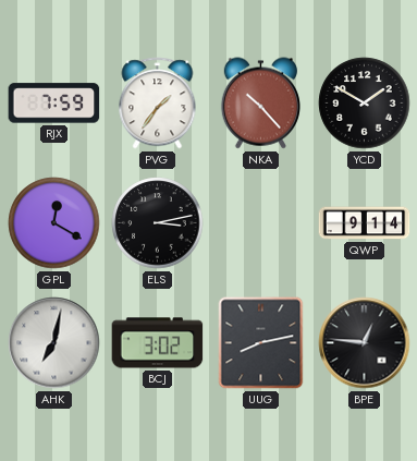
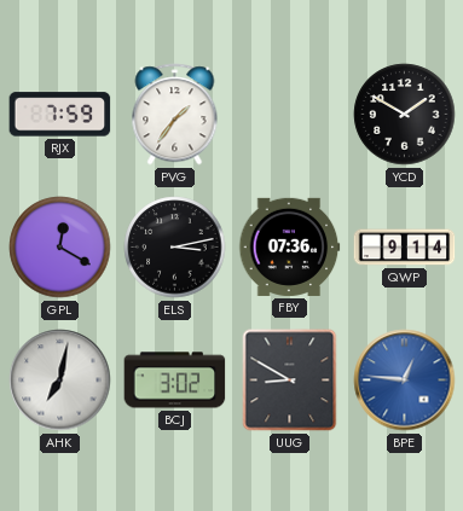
NKA: 10:23 -> none
FBY: none -> 07:36
UUG: 8:13 -> 8:50
BPE dial: black -> blue
